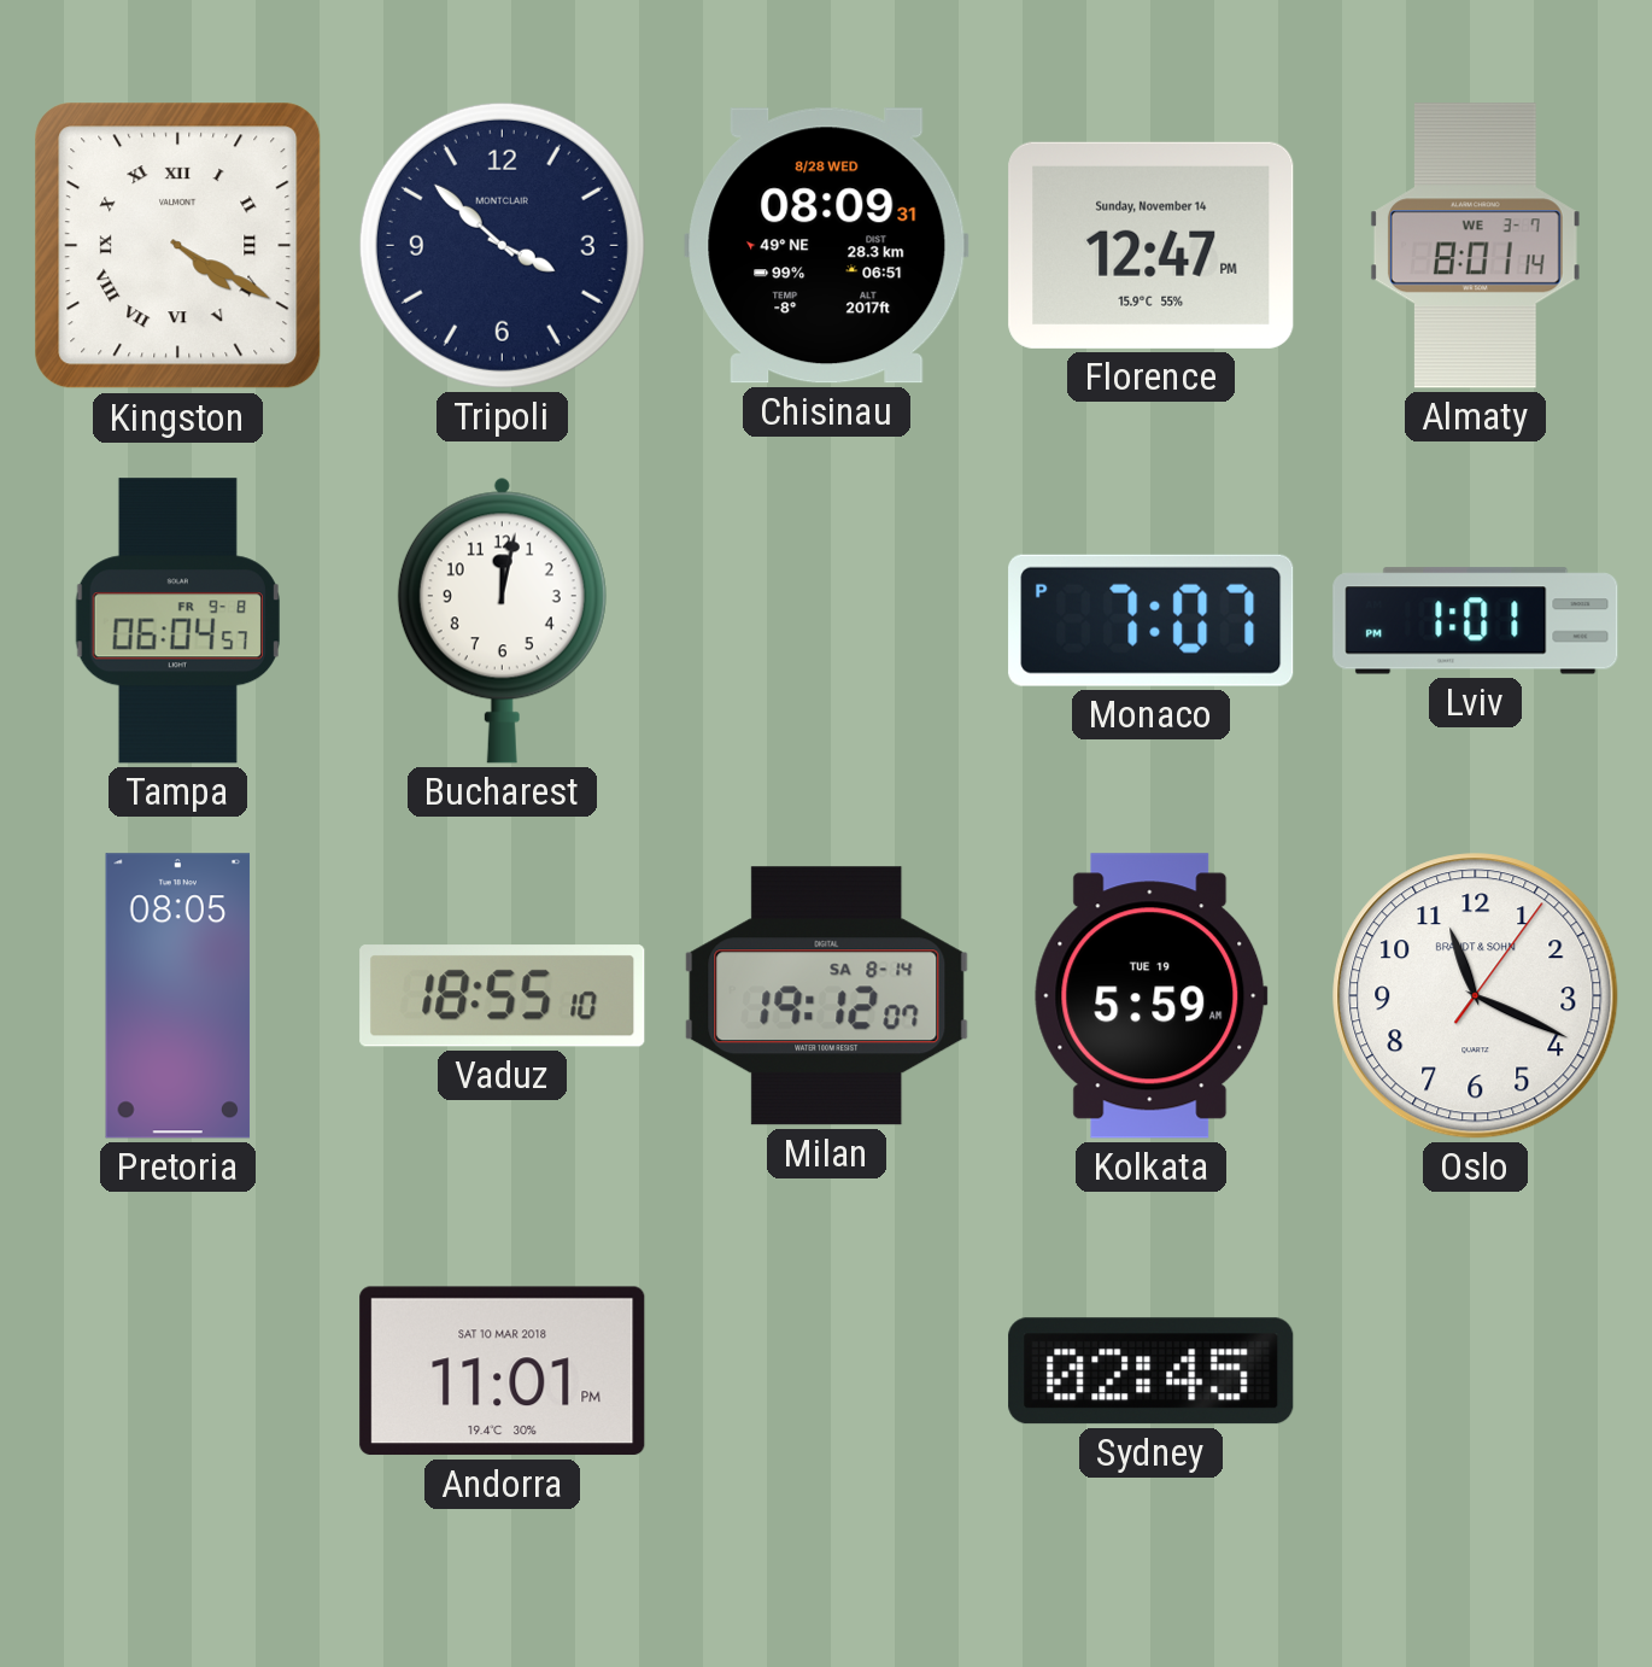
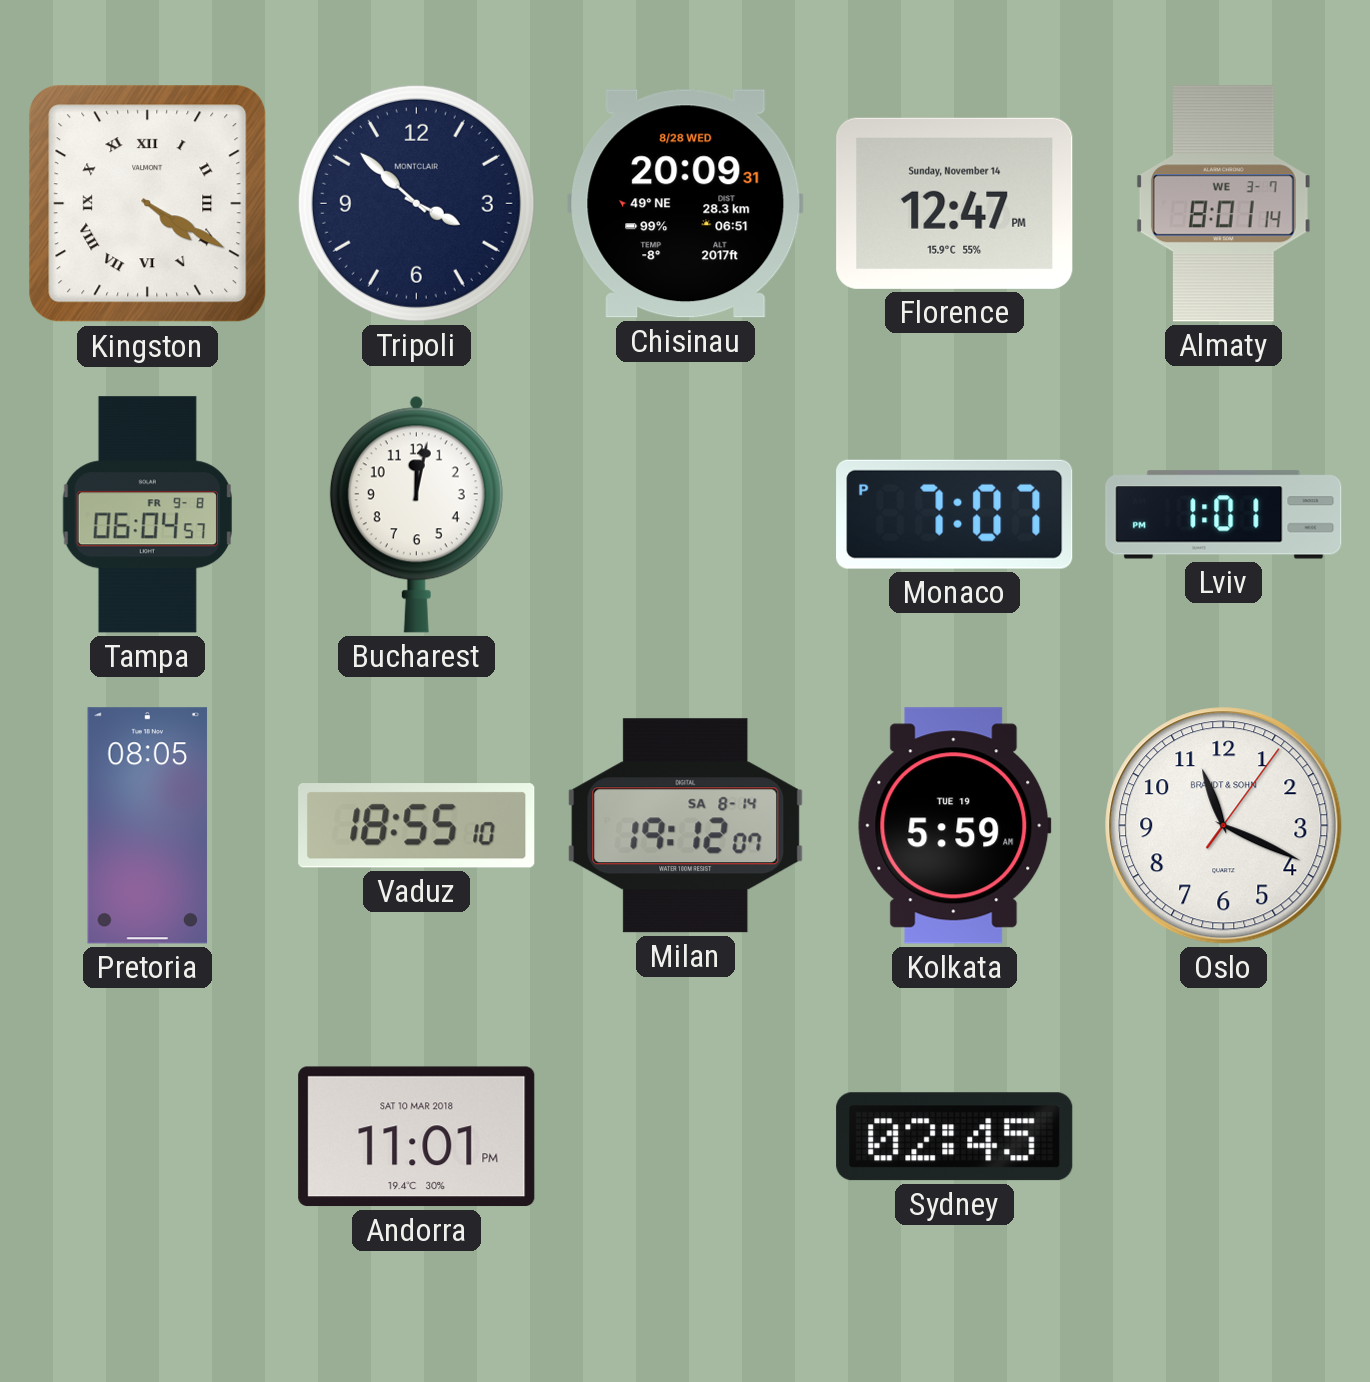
Chisinau: 08:09 -> 20:09
